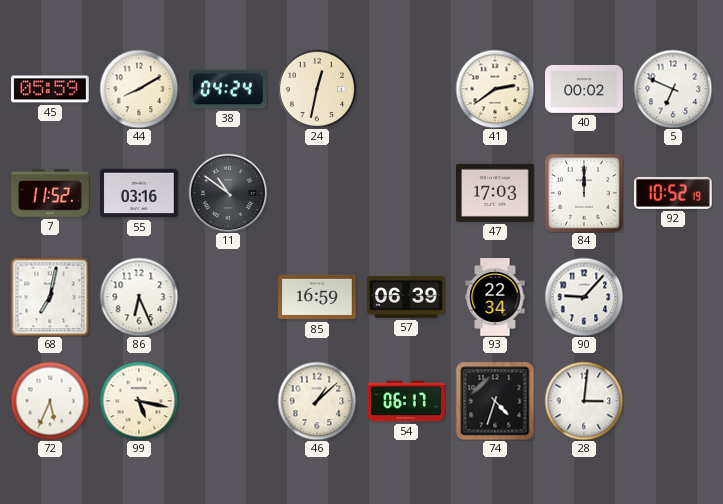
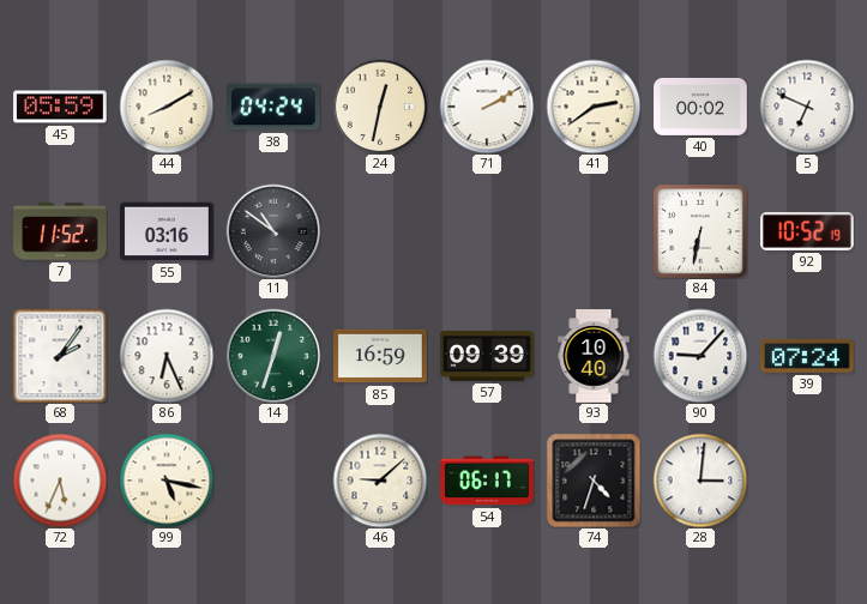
71: none -> 2:10
47: 17:03 -> none
84: 12:00 -> 6:32
68: 7:02 -> 2:06
14: none -> 12:33
57: 06:39 -> 09:39
93: 22:34 -> 10:40
39: none -> 07:24
46: 1:08 -> 9:08
